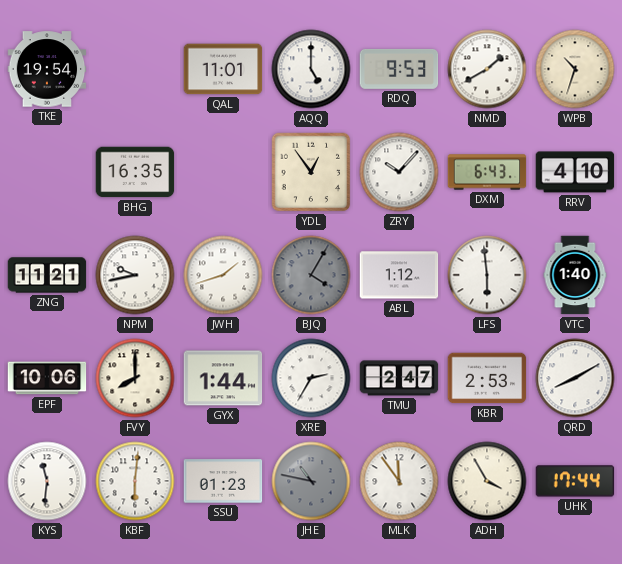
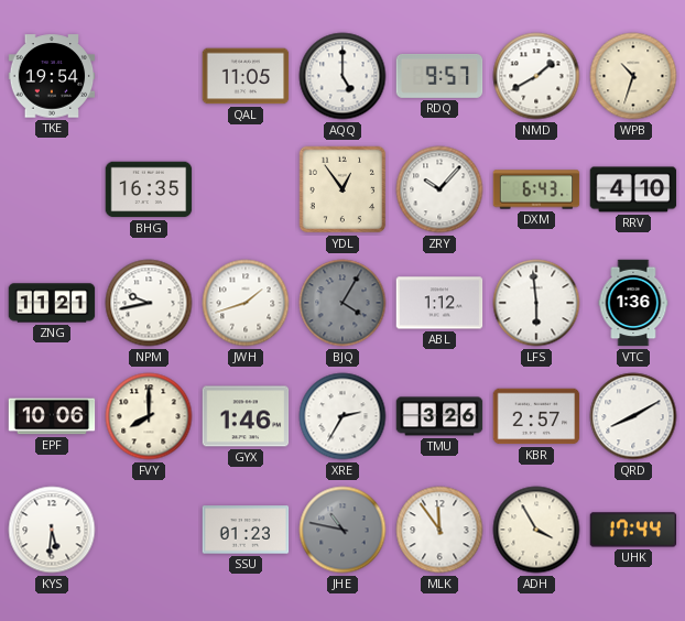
QAL: 11:01 -> 11:05
RDQ: 9:53 -> 9:57
VTC: 1:40 -> 1:36
GYX: 1:44 -> 1:46
TMU: 2:47 -> 3:26
KBR: 2:53 -> 2:57
KYS: 11:31 -> 5:31
KBF: 6:01 -> none
